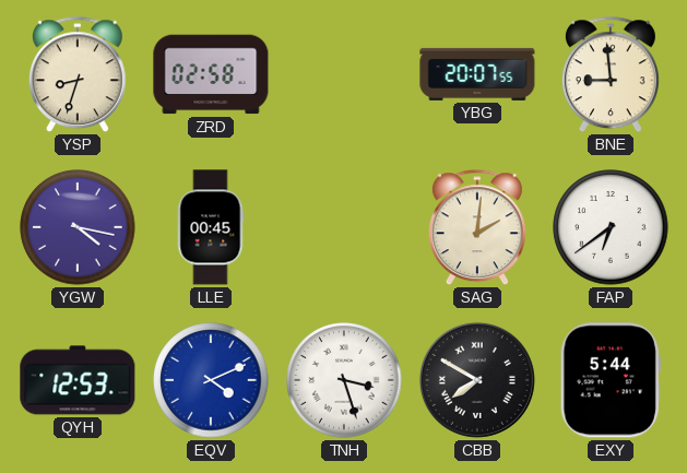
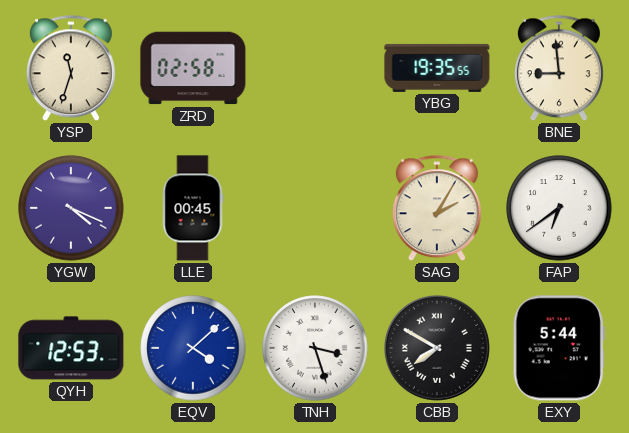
YSP: 8:33 -> 11:33
YBG: 20:07 -> 19:35
YGW: 4:17 -> 4:19
SAG: 2:01 -> 2:05
EQV: 4:11 -> 4:08
